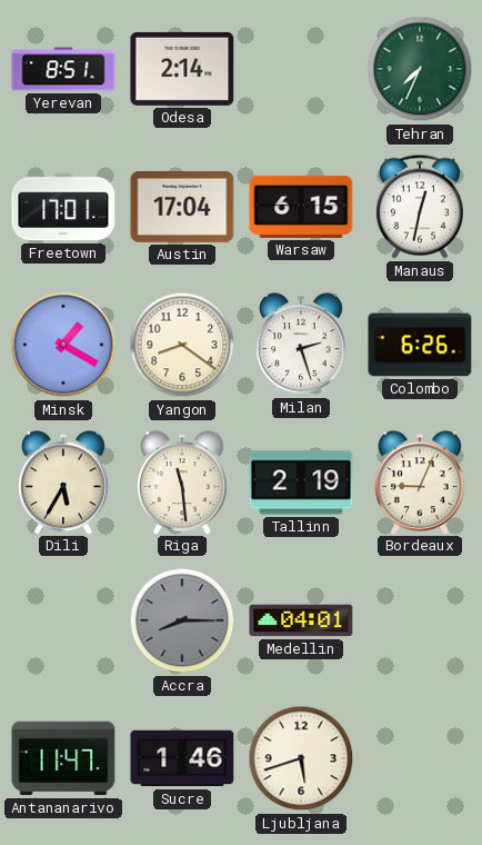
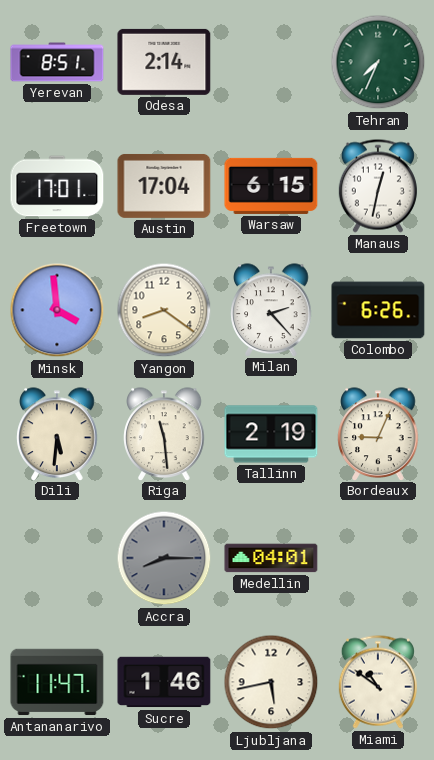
Minsk: 1:20 -> 3:59
Milan: 2:27 -> 2:23
Dili: 5:35 -> 5:31
Ljubljana: 5:42 -> 5:43
Miami: none -> 10:51
